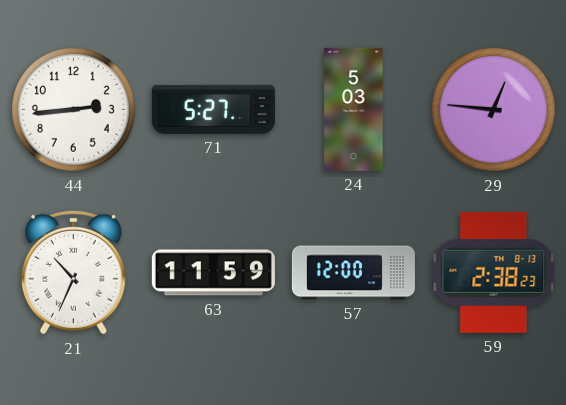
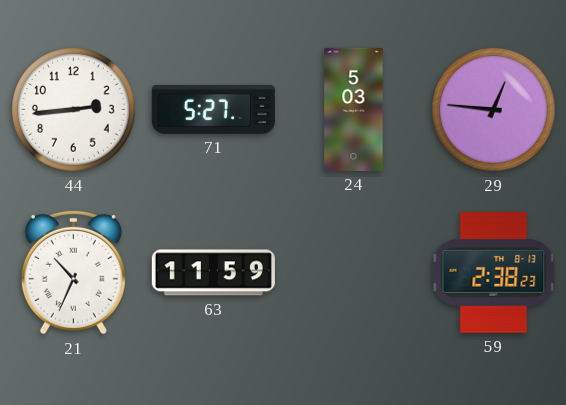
57: 12:00 -> none
